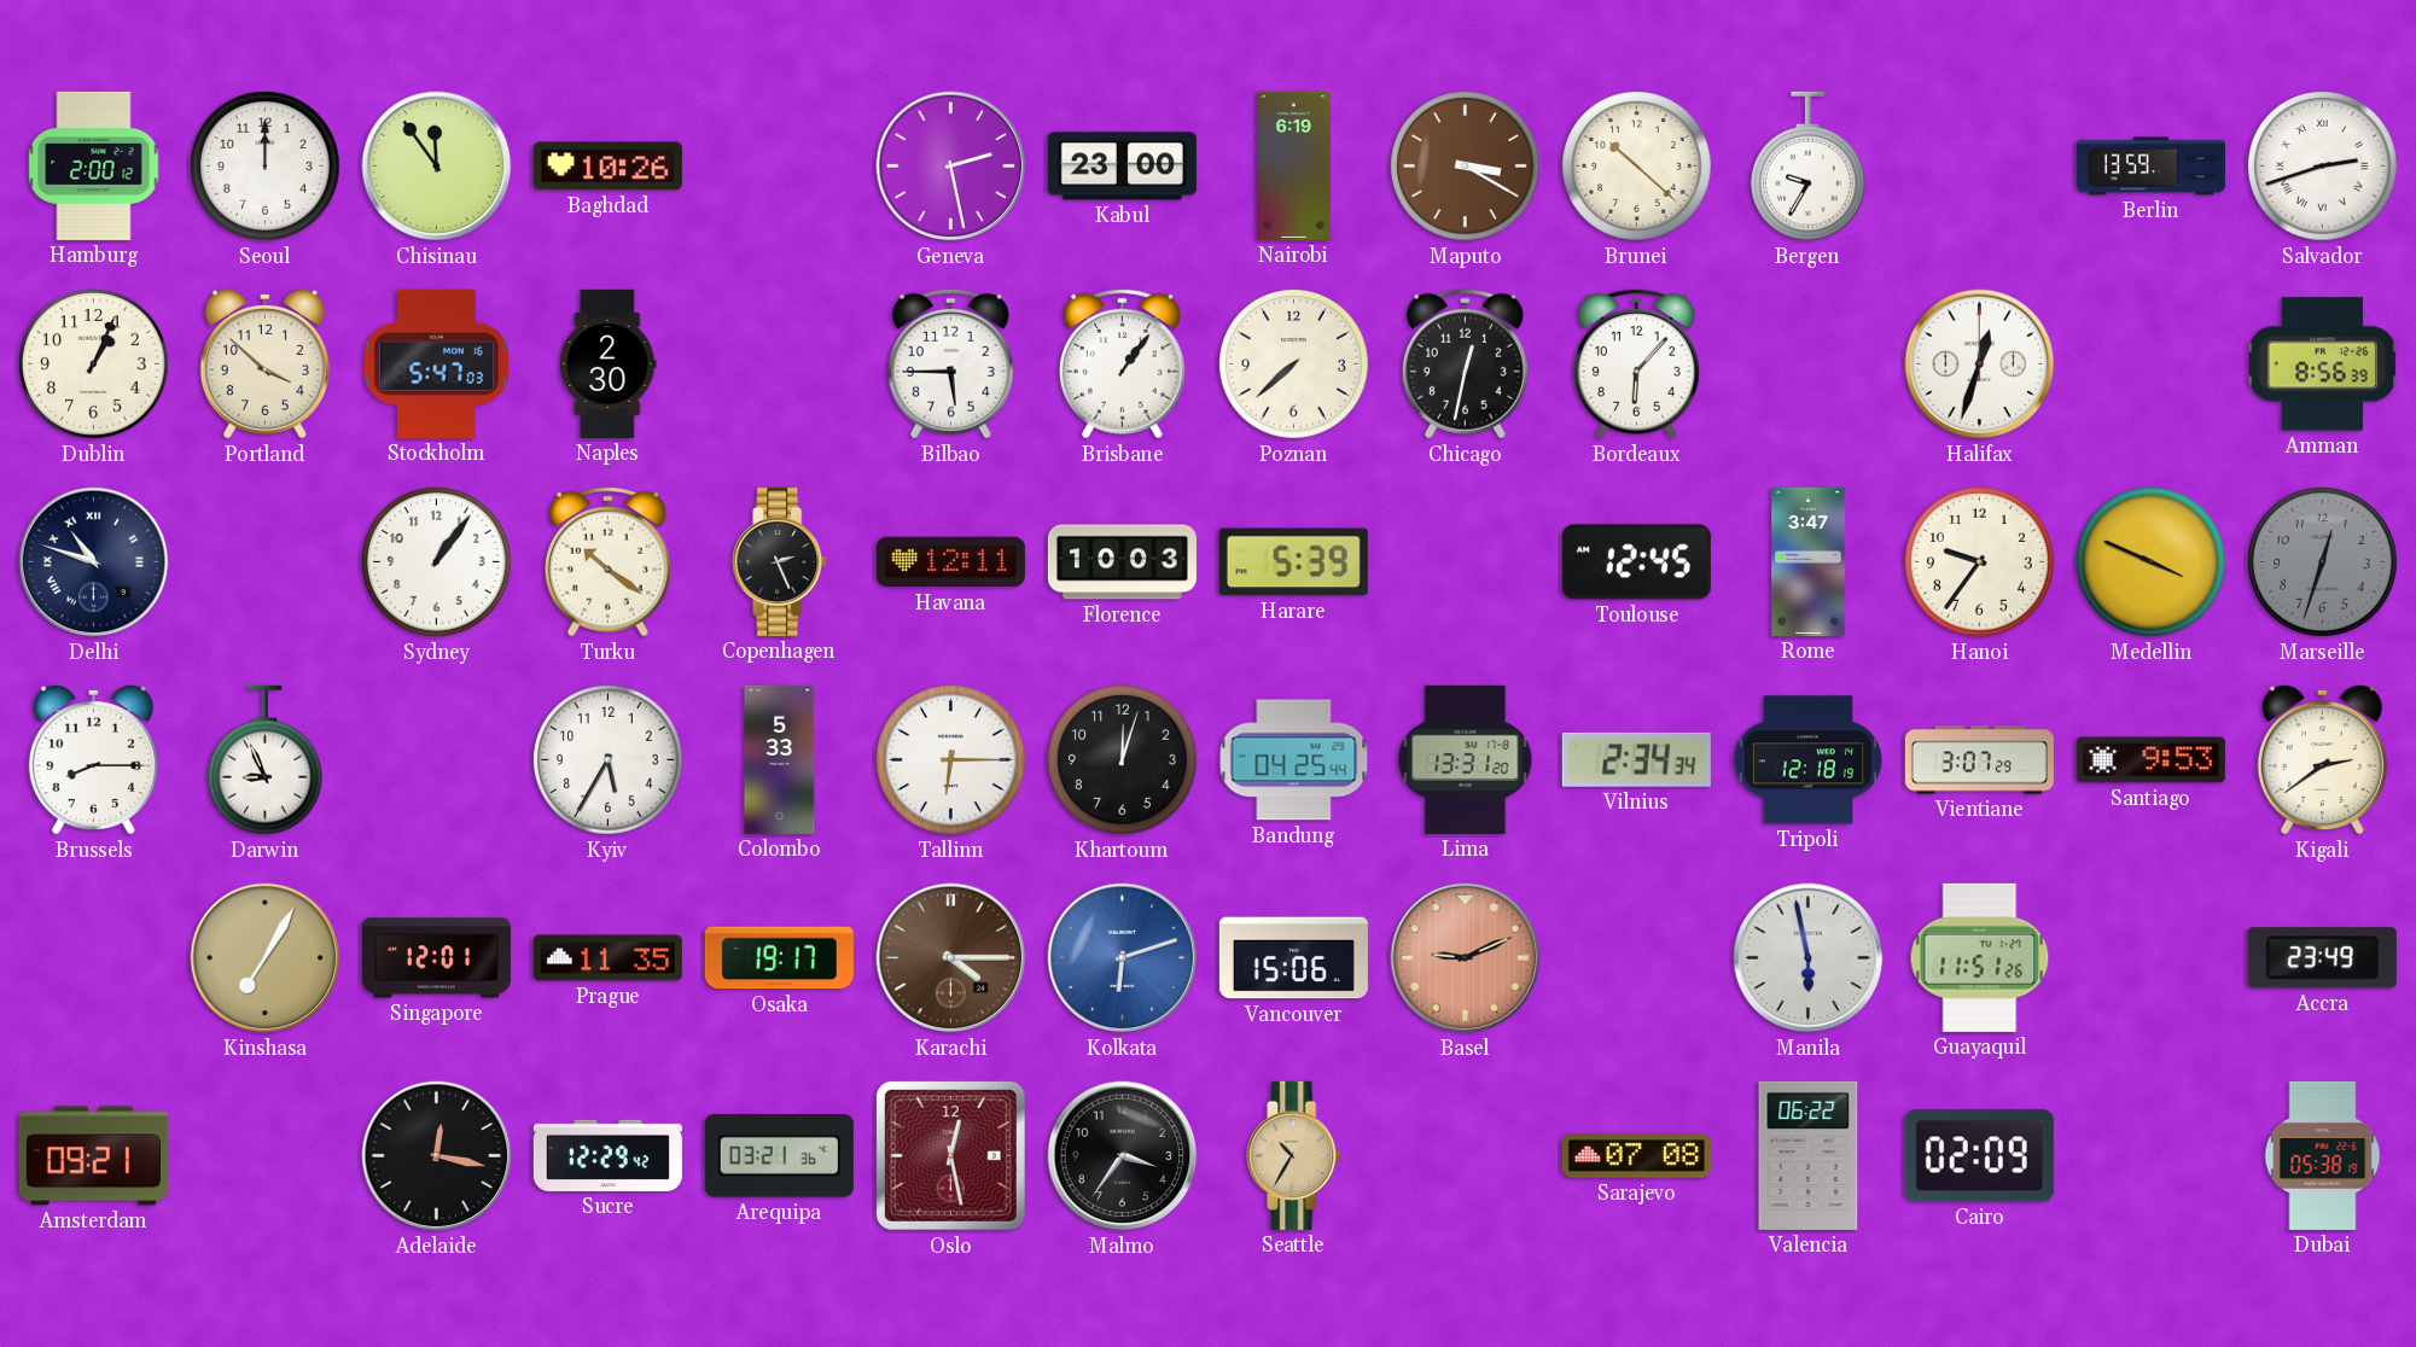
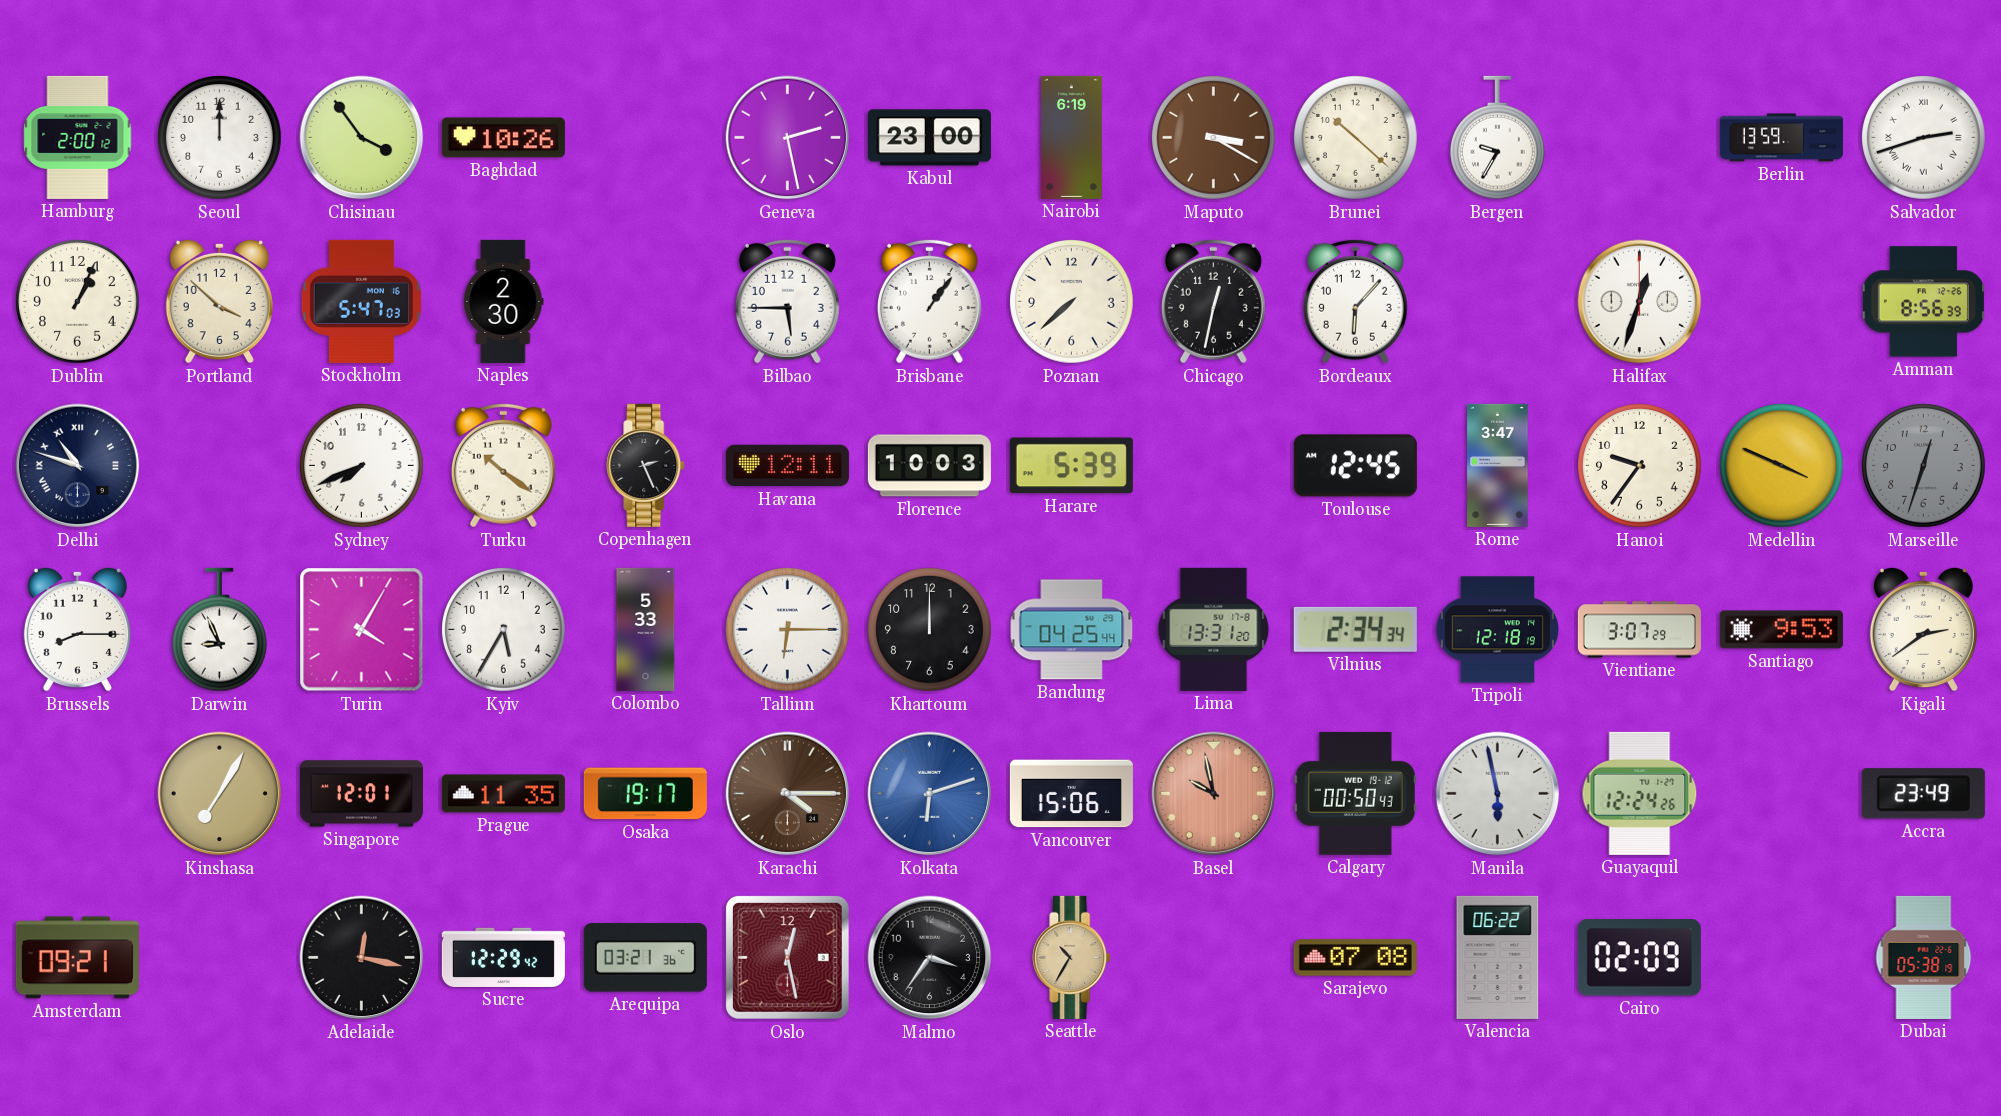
Chisinau: 11:54 -> 3:54
Sydney: 1:06 -> 7:41
Turin: none -> 4:05
Khartoum: 12:03 -> 12:00
Basel: 9:11 -> 9:58
Calgary: none -> 00:50
Guayaquil: 11:51 -> 12:24
